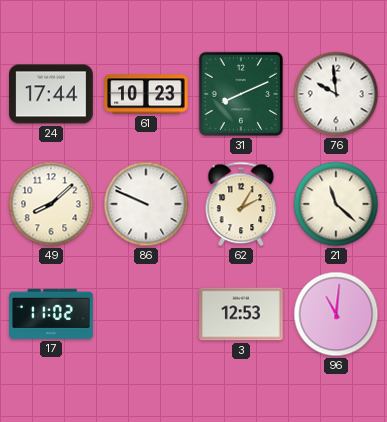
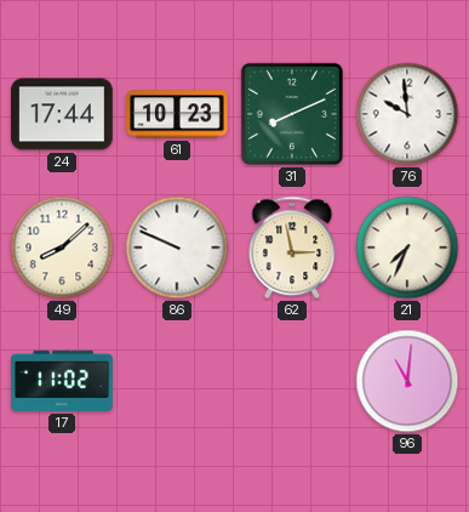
62: 2:05 -> 2:58
21: 11:22 -> 7:34
3: 12:53 -> none
